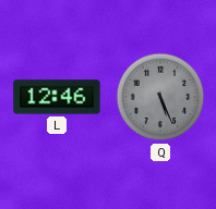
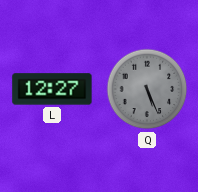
L: 12:46 -> 12:27
